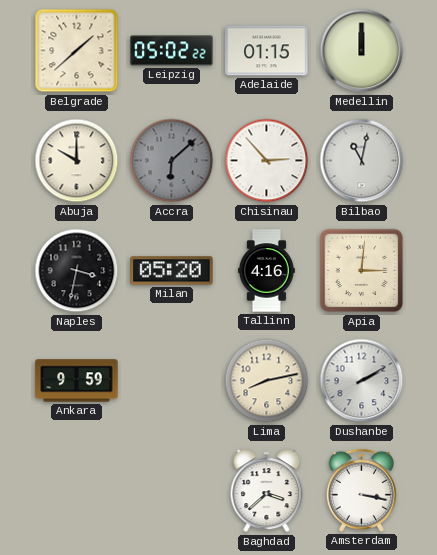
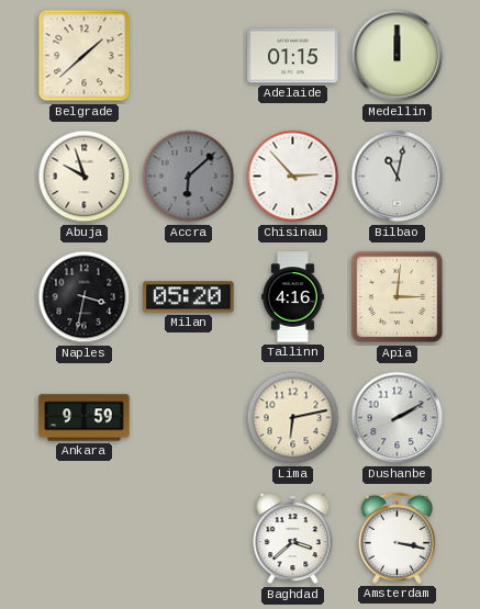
Leipzig: 05:02 -> none
Abuja: 10:00 -> 9:57
Lima: 8:13 -> 6:13
